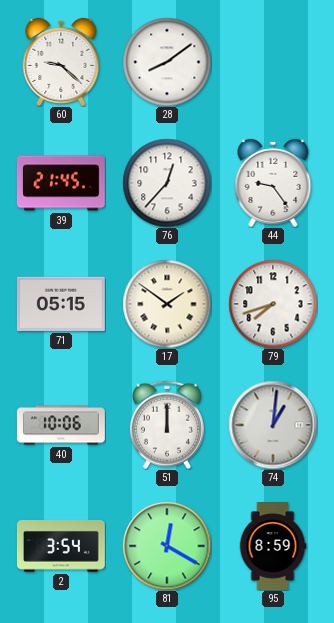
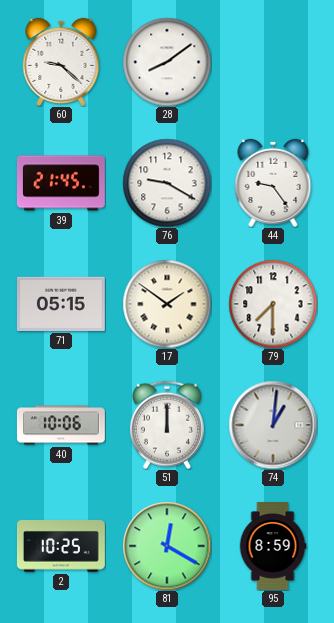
76: 12:37 -> 9:20
79: 7:42 -> 7:30
2: 3:54 -> 10:25
